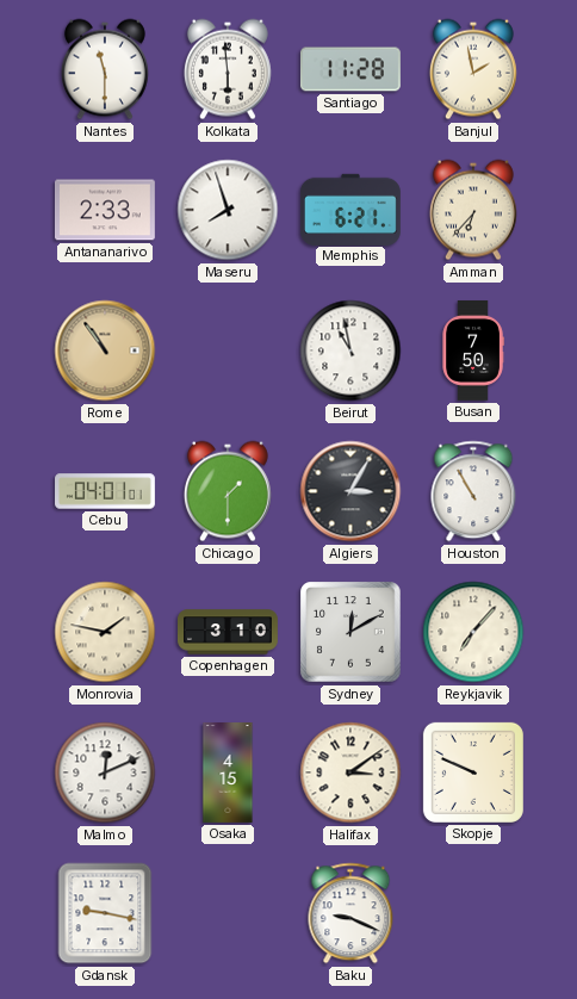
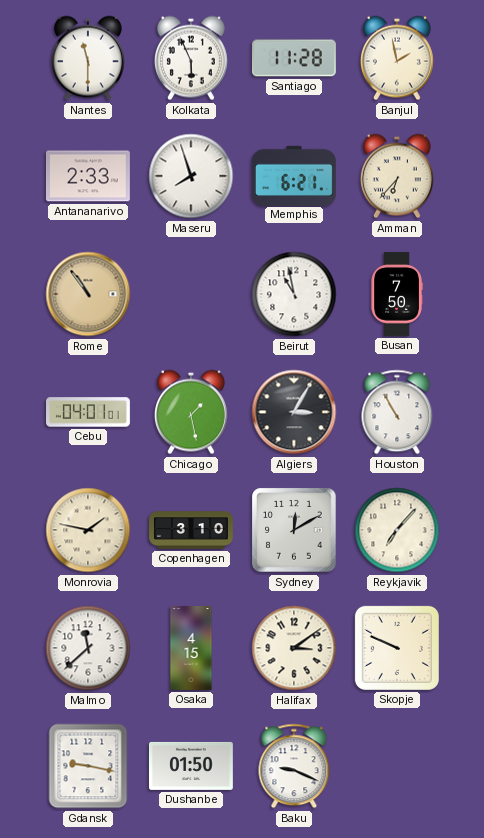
Kolkata: 5:59 -> 5:56
Chicago: 1:30 -> 1:28
Malmo: 12:11 -> 11:38
Dushanbe: none -> 01:50
